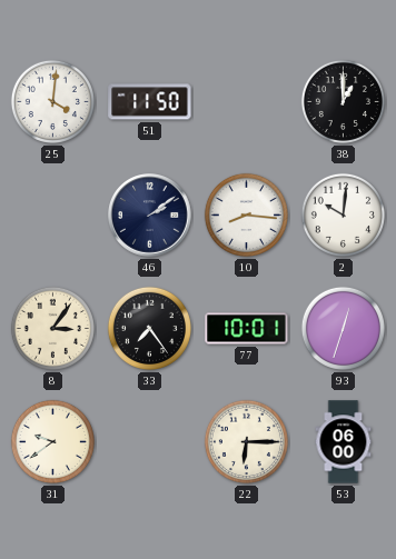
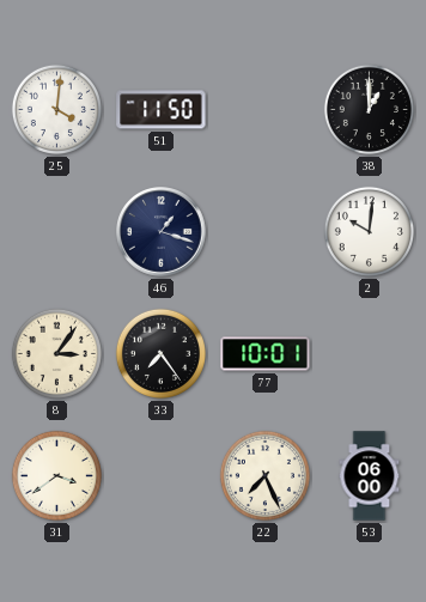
46: 2:09 -> 1:18
10: 8:16 -> none
93: 12:33 -> none
31: 9:39 -> 3:39
22: 6:15 -> 7:26
